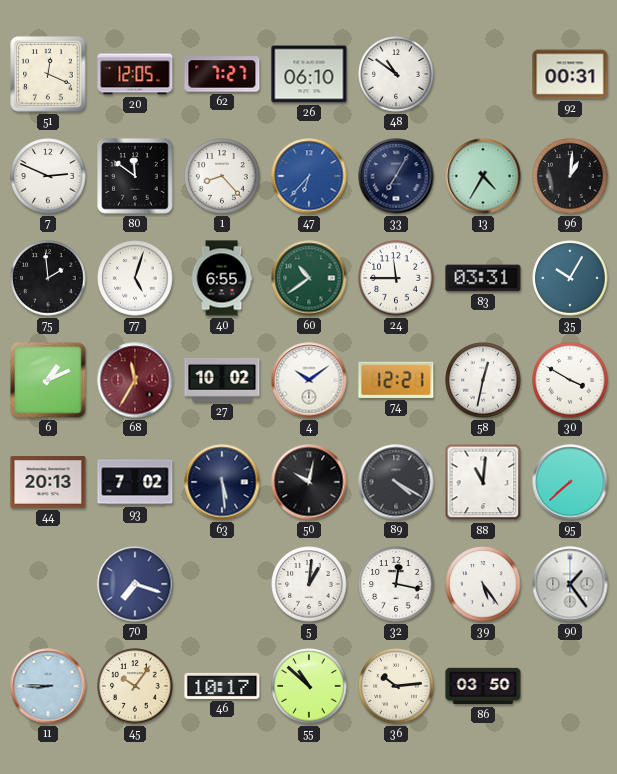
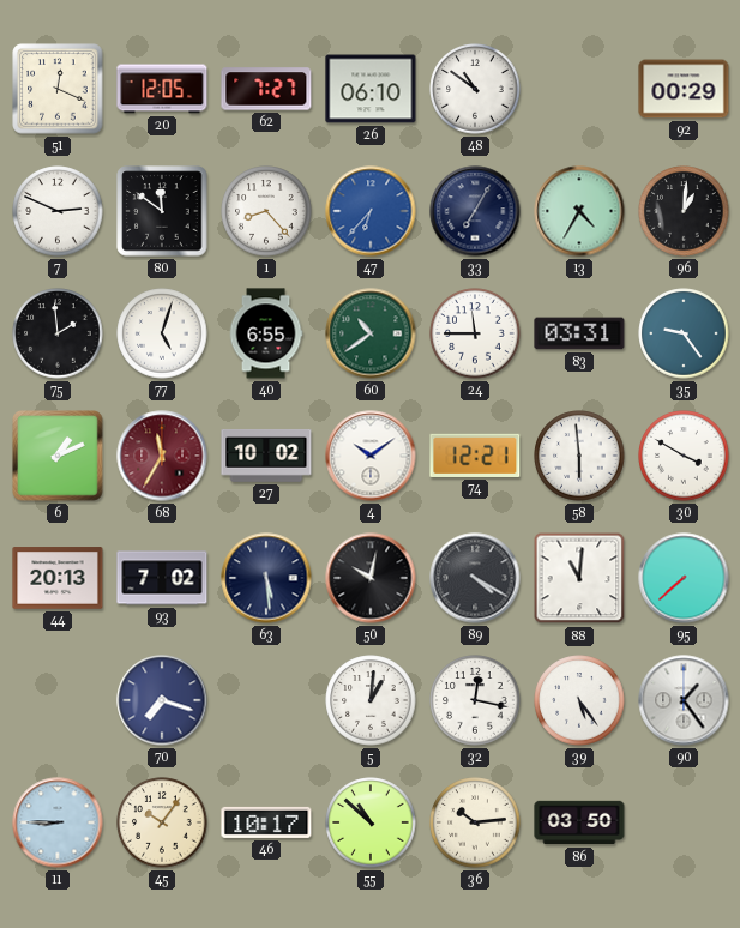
92: 00:31 -> 00:29
35: 10:05 -> 9:24
58: 12:32 -> 5:59
